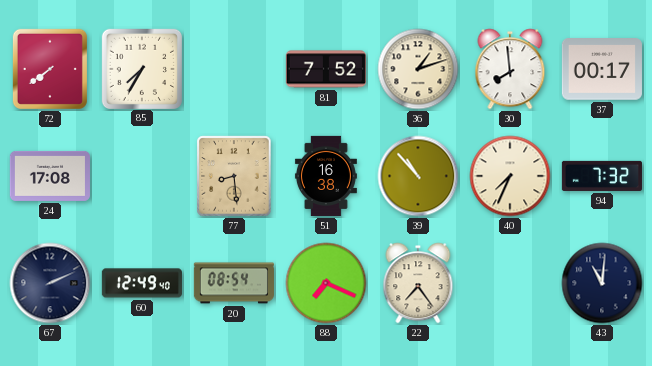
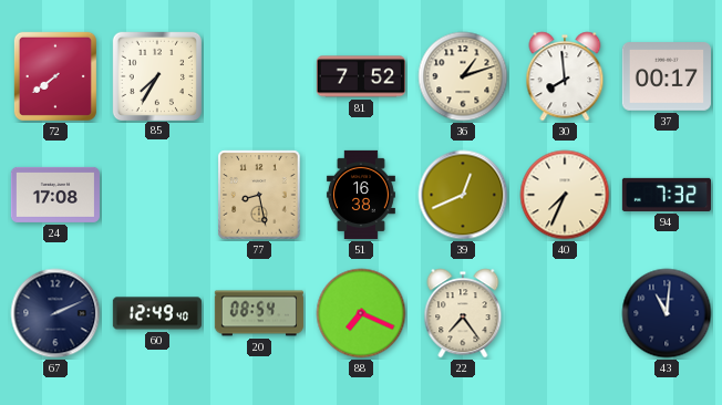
77: 8:29 -> 8:28
39: 10:53 -> 12:41
